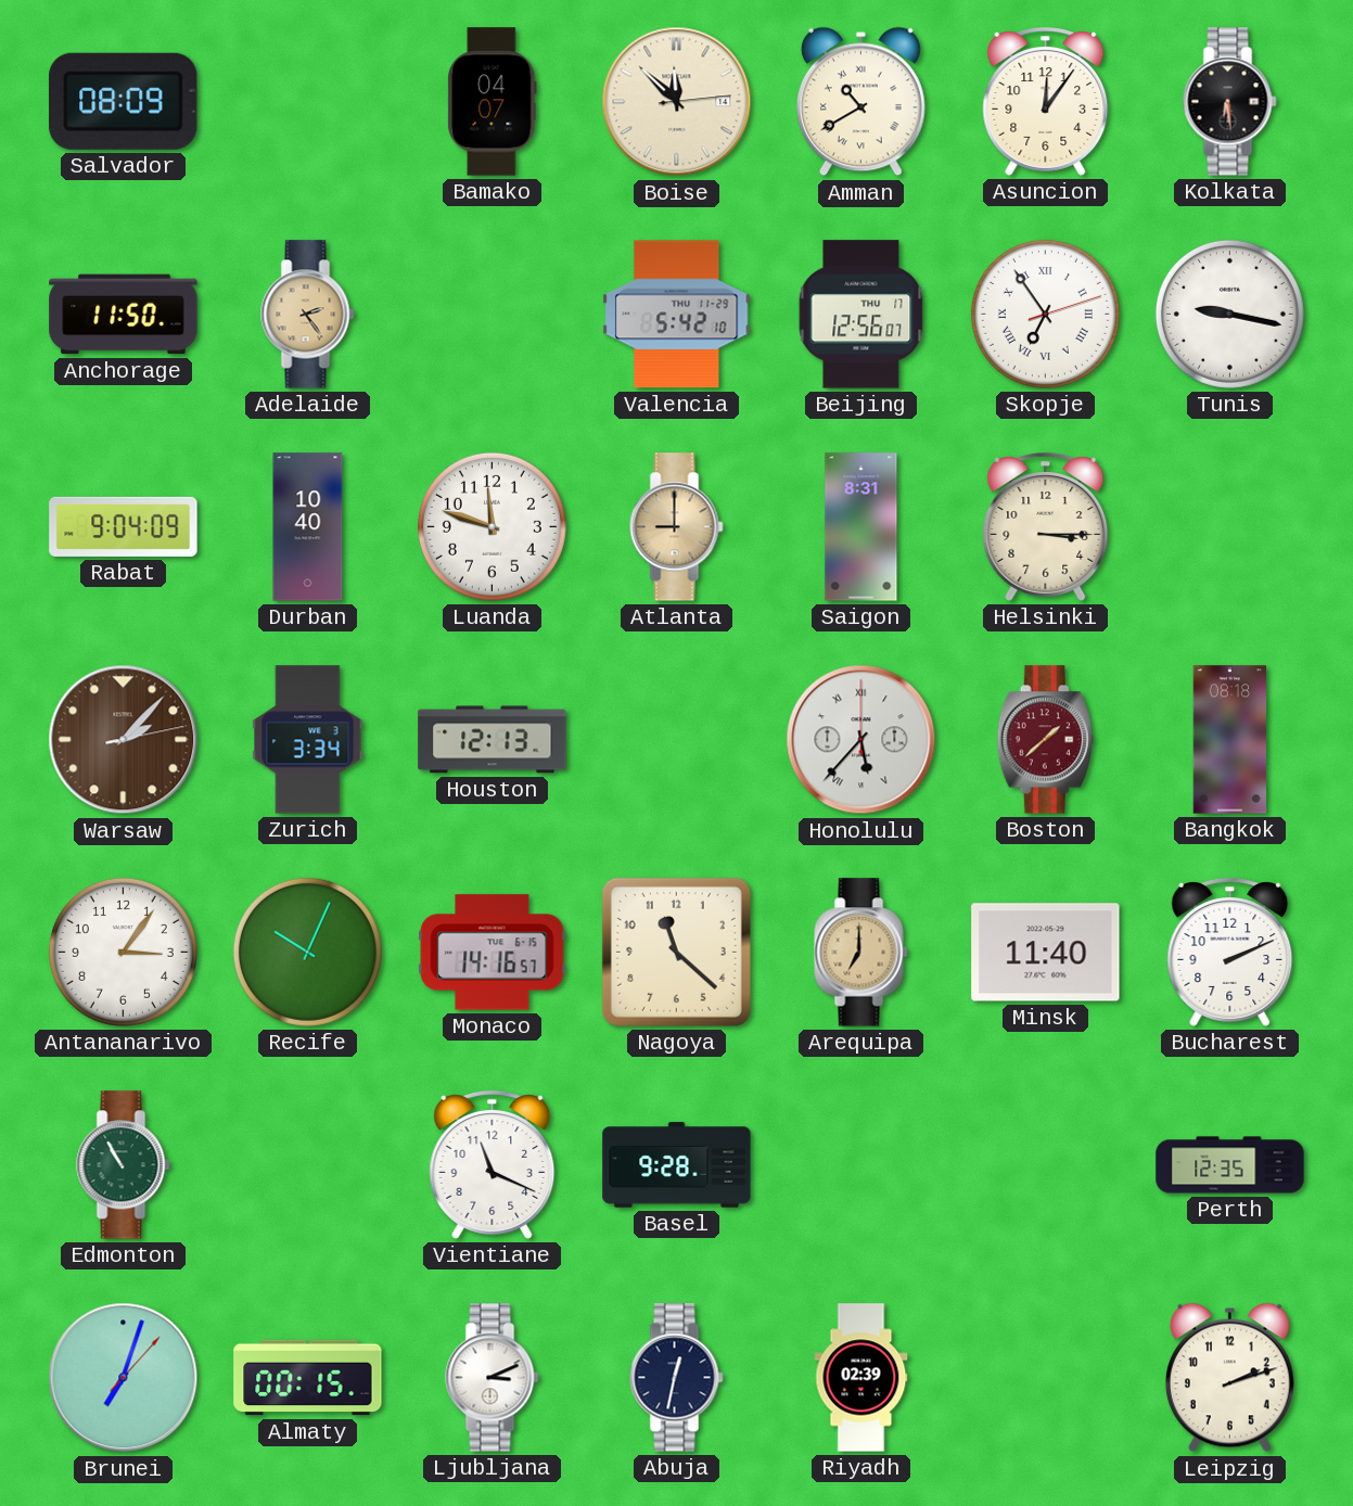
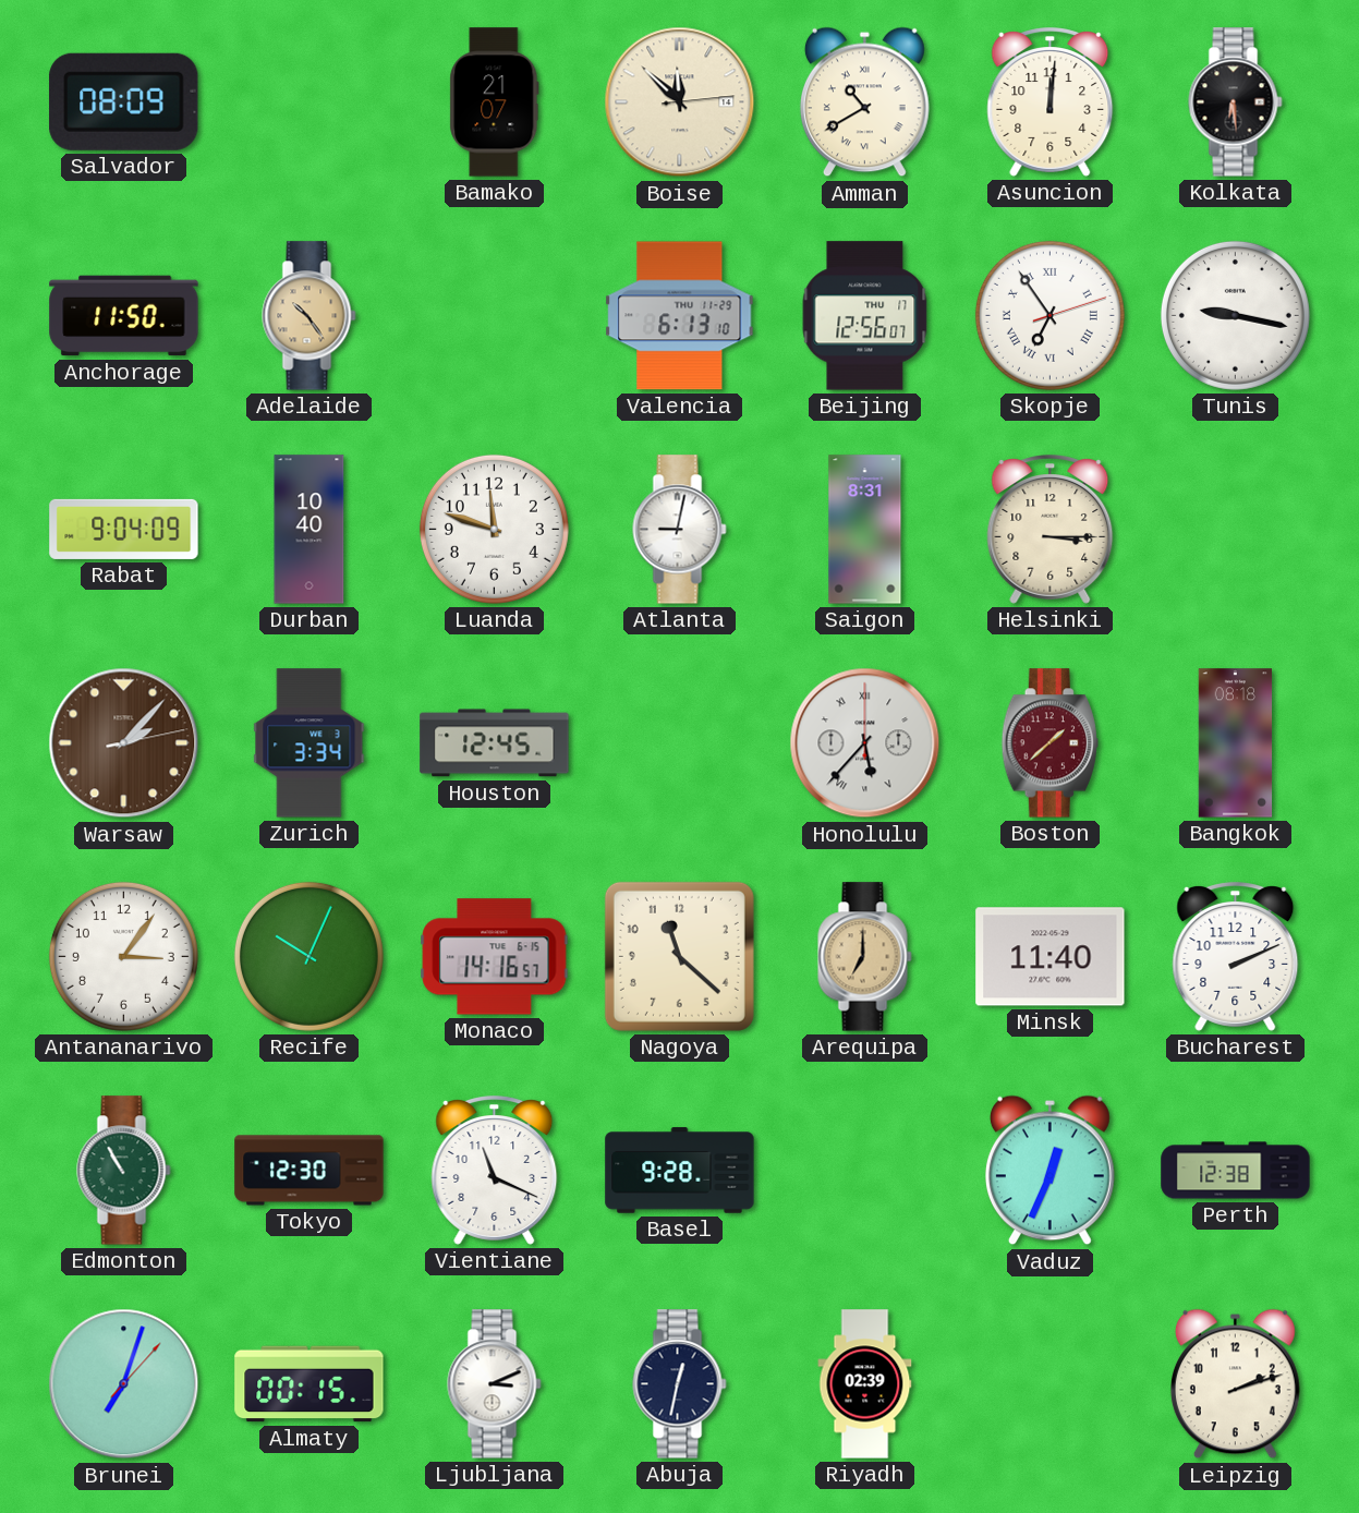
Bamako: 04:07 -> 21:07
Asuncion: 12:06 -> 12:01
Adelaide: 2:24 -> 10:24
Valencia: 5:42 -> 6:13
Atlanta: 9:00 -> 9:02
Atlanta dial: champagne -> white
Houston: 12:13 -> 12:45
Tokyo: none -> 12:30
Vaduz: none -> 12:34
Perth: 12:35 -> 12:38
